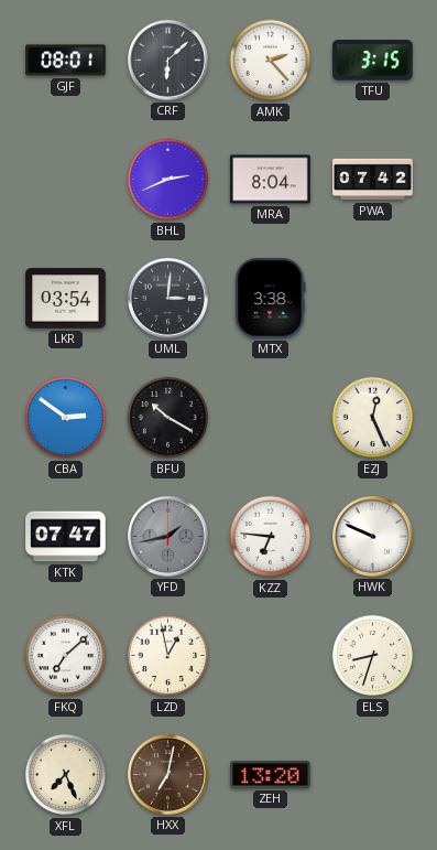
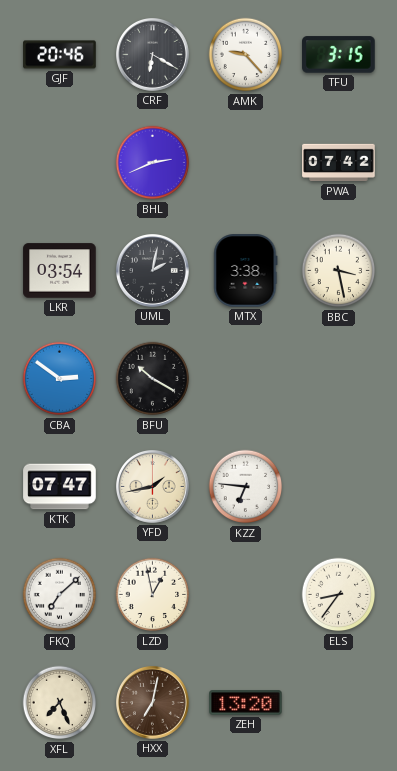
GJF: 08:01 -> 20:46
CRF: 6:08 -> 6:20
AMK: 2:23 -> 9:23
MRA: 8:04 -> none
UML: 3:01 -> 2:02
BBC: none -> 3:28
EZJ: 12:26 -> none
YFD dial: grey -> cream
HWK: 9:49 -> none
ELS: 8:33 -> 8:36
